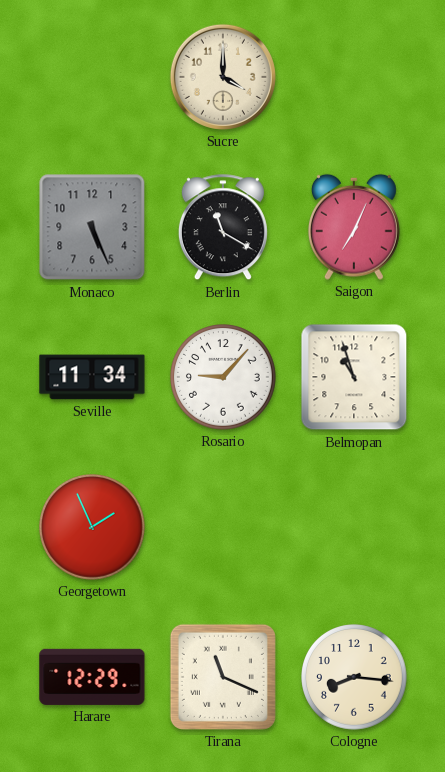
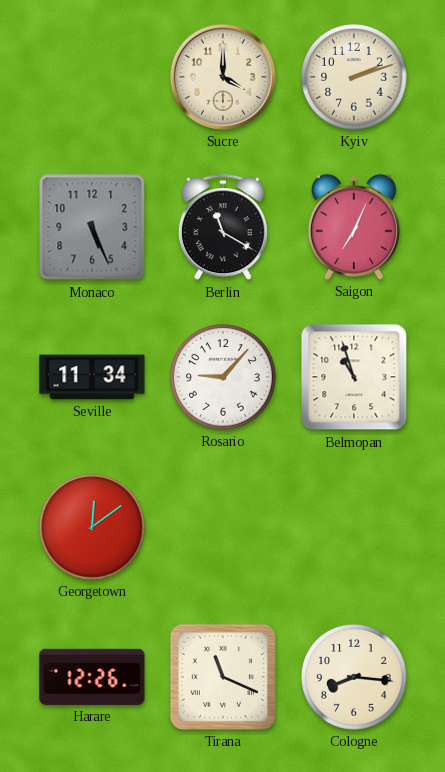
Kyiv: none -> 2:12
Georgetown: 1:56 -> 12:09
Harare: 12:29 -> 12:26
